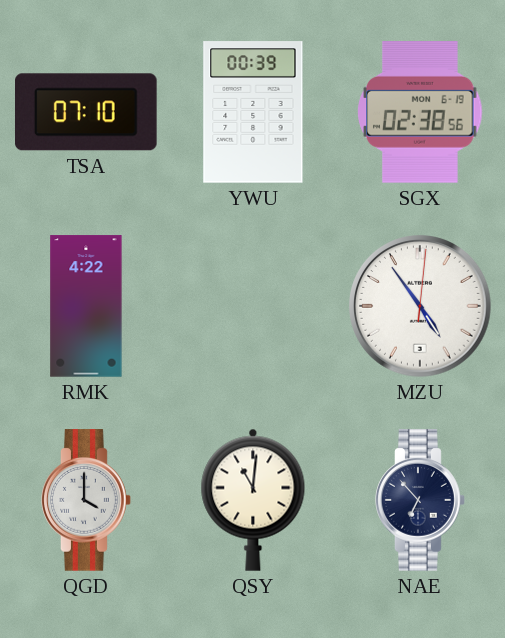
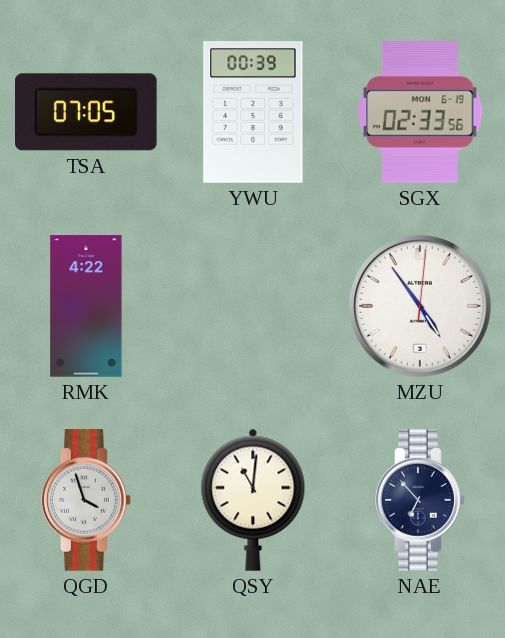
TSA: 07:10 -> 07:05
SGX: 02:38 -> 02:33
QGD: 4:00 -> 3:57
